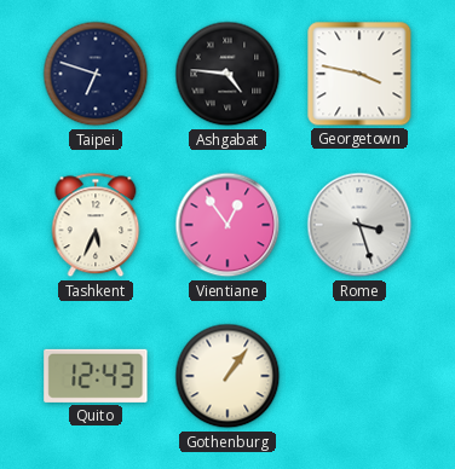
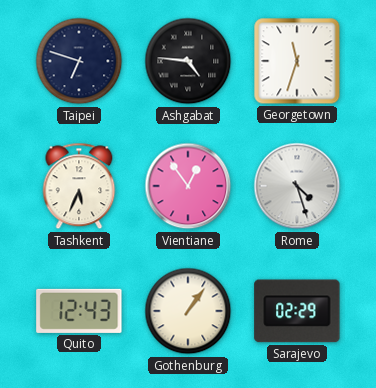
Georgetown: 3:47 -> 11:33
Rome: 3:27 -> 4:27
Sarajevo: none -> 02:29
